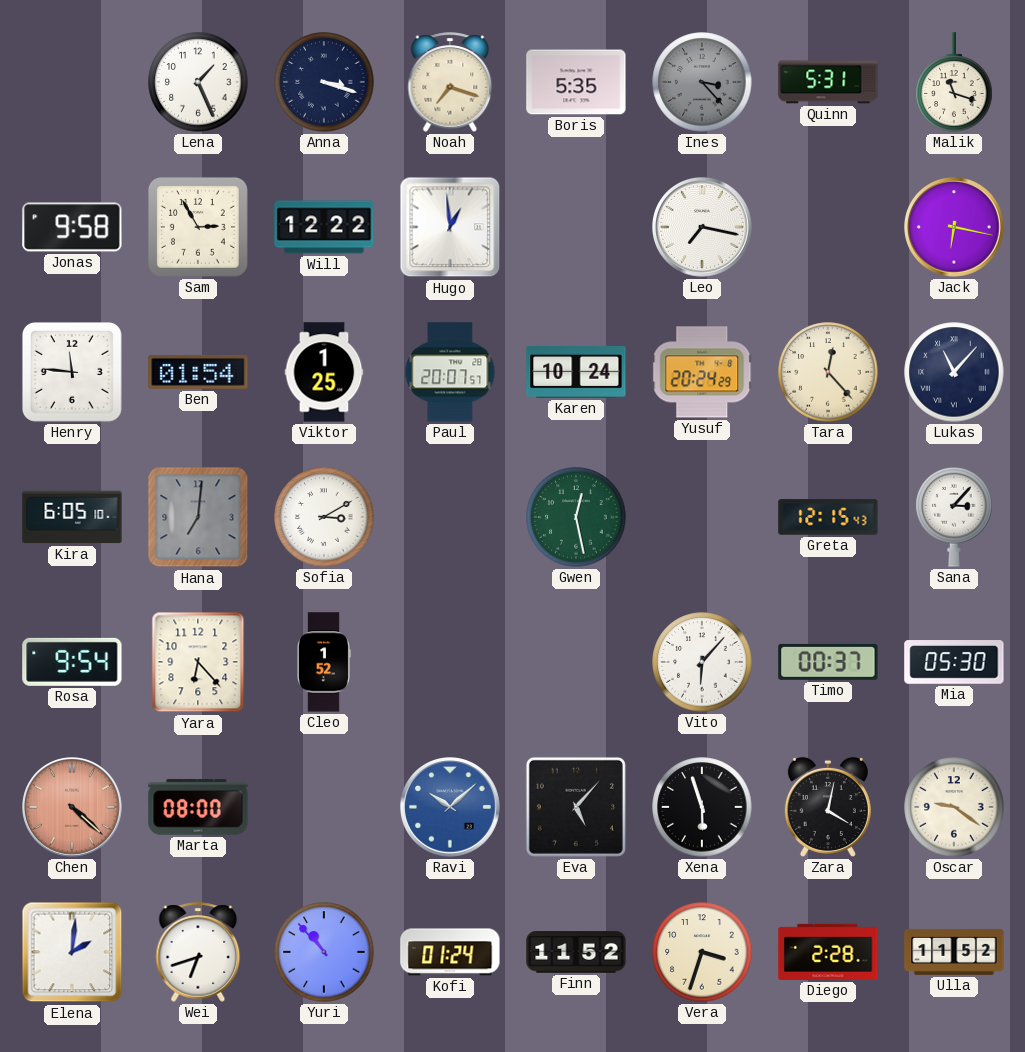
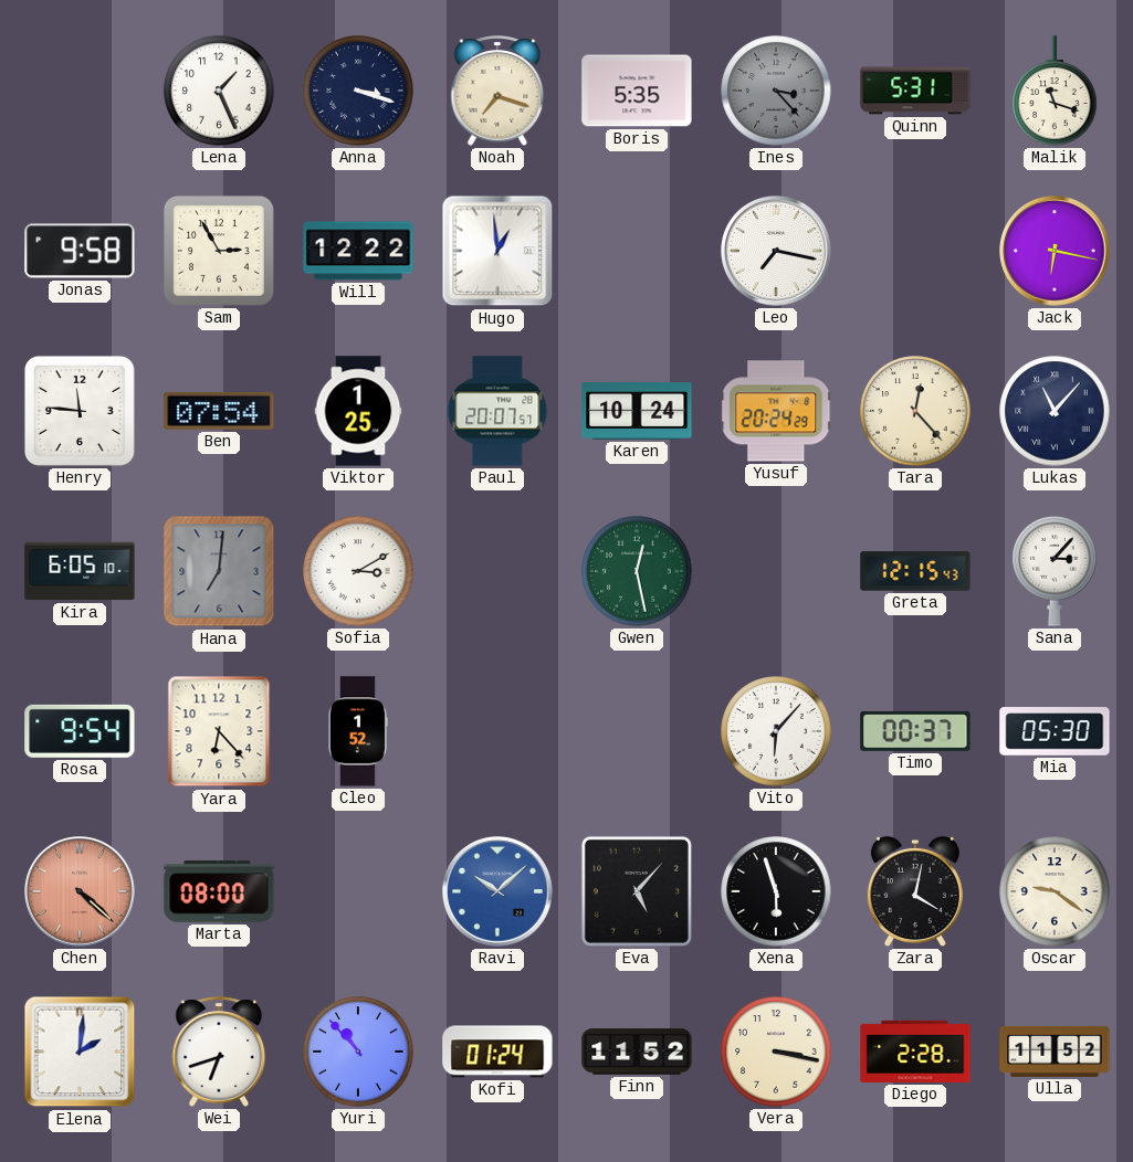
Ben: 01:54 -> 07:54
Vera: 3:33 -> 3:17
